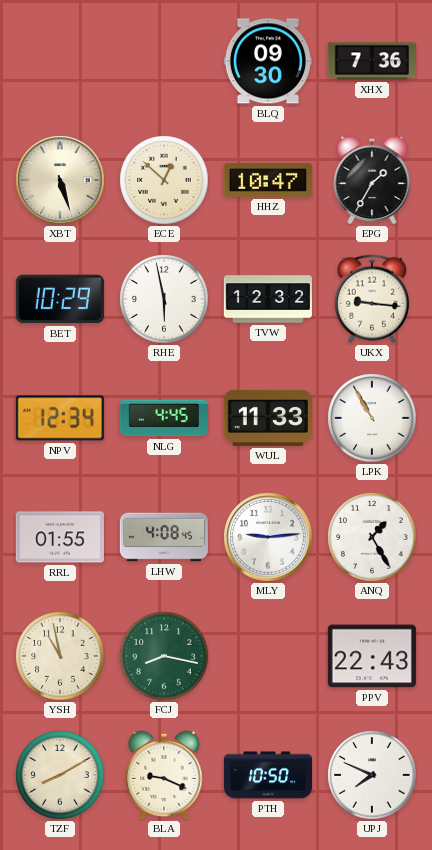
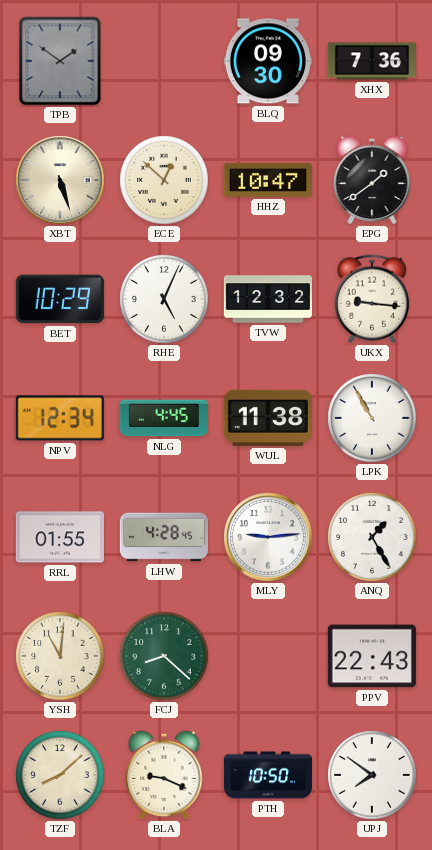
TPB: none -> 1:51
EPG: 1:35 -> 1:39
RHE: 5:58 -> 5:04
WUL: 11:33 -> 11:38
LHW: 4:08 -> 4:28
YSH: 10:58 -> 11:01
FCJ: 8:17 -> 8:22
TZF: 8:10 -> 8:08
UPJ: 7:49 -> 7:51
